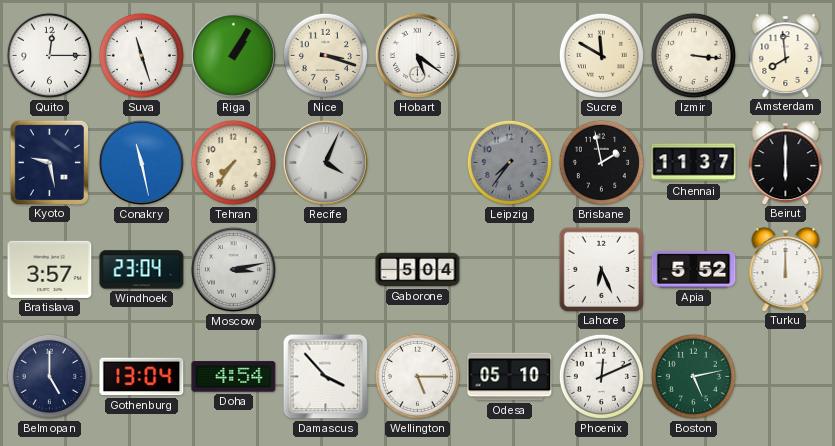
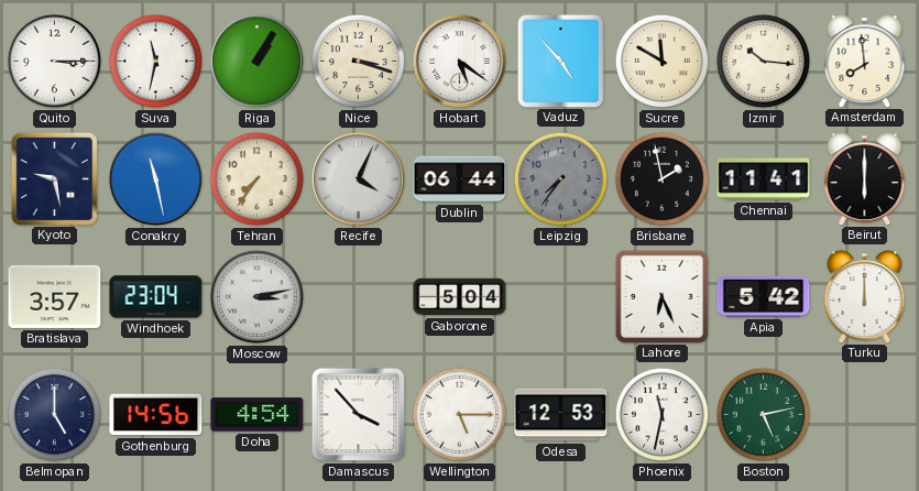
Quito: 12:15 -> 3:15
Suva: 11:27 -> 11:32
Vaduz: none -> 4:53
Izmir: 3:16 -> 10:16
Dublin: none -> 06:44
Chennai: 11:37 -> 11:41
Apia: 5:52 -> 5:42
Gothenburg: 13:04 -> 14:56
Odesa: 05:10 -> 12:53
Phoenix: 12:11 -> 11:32
